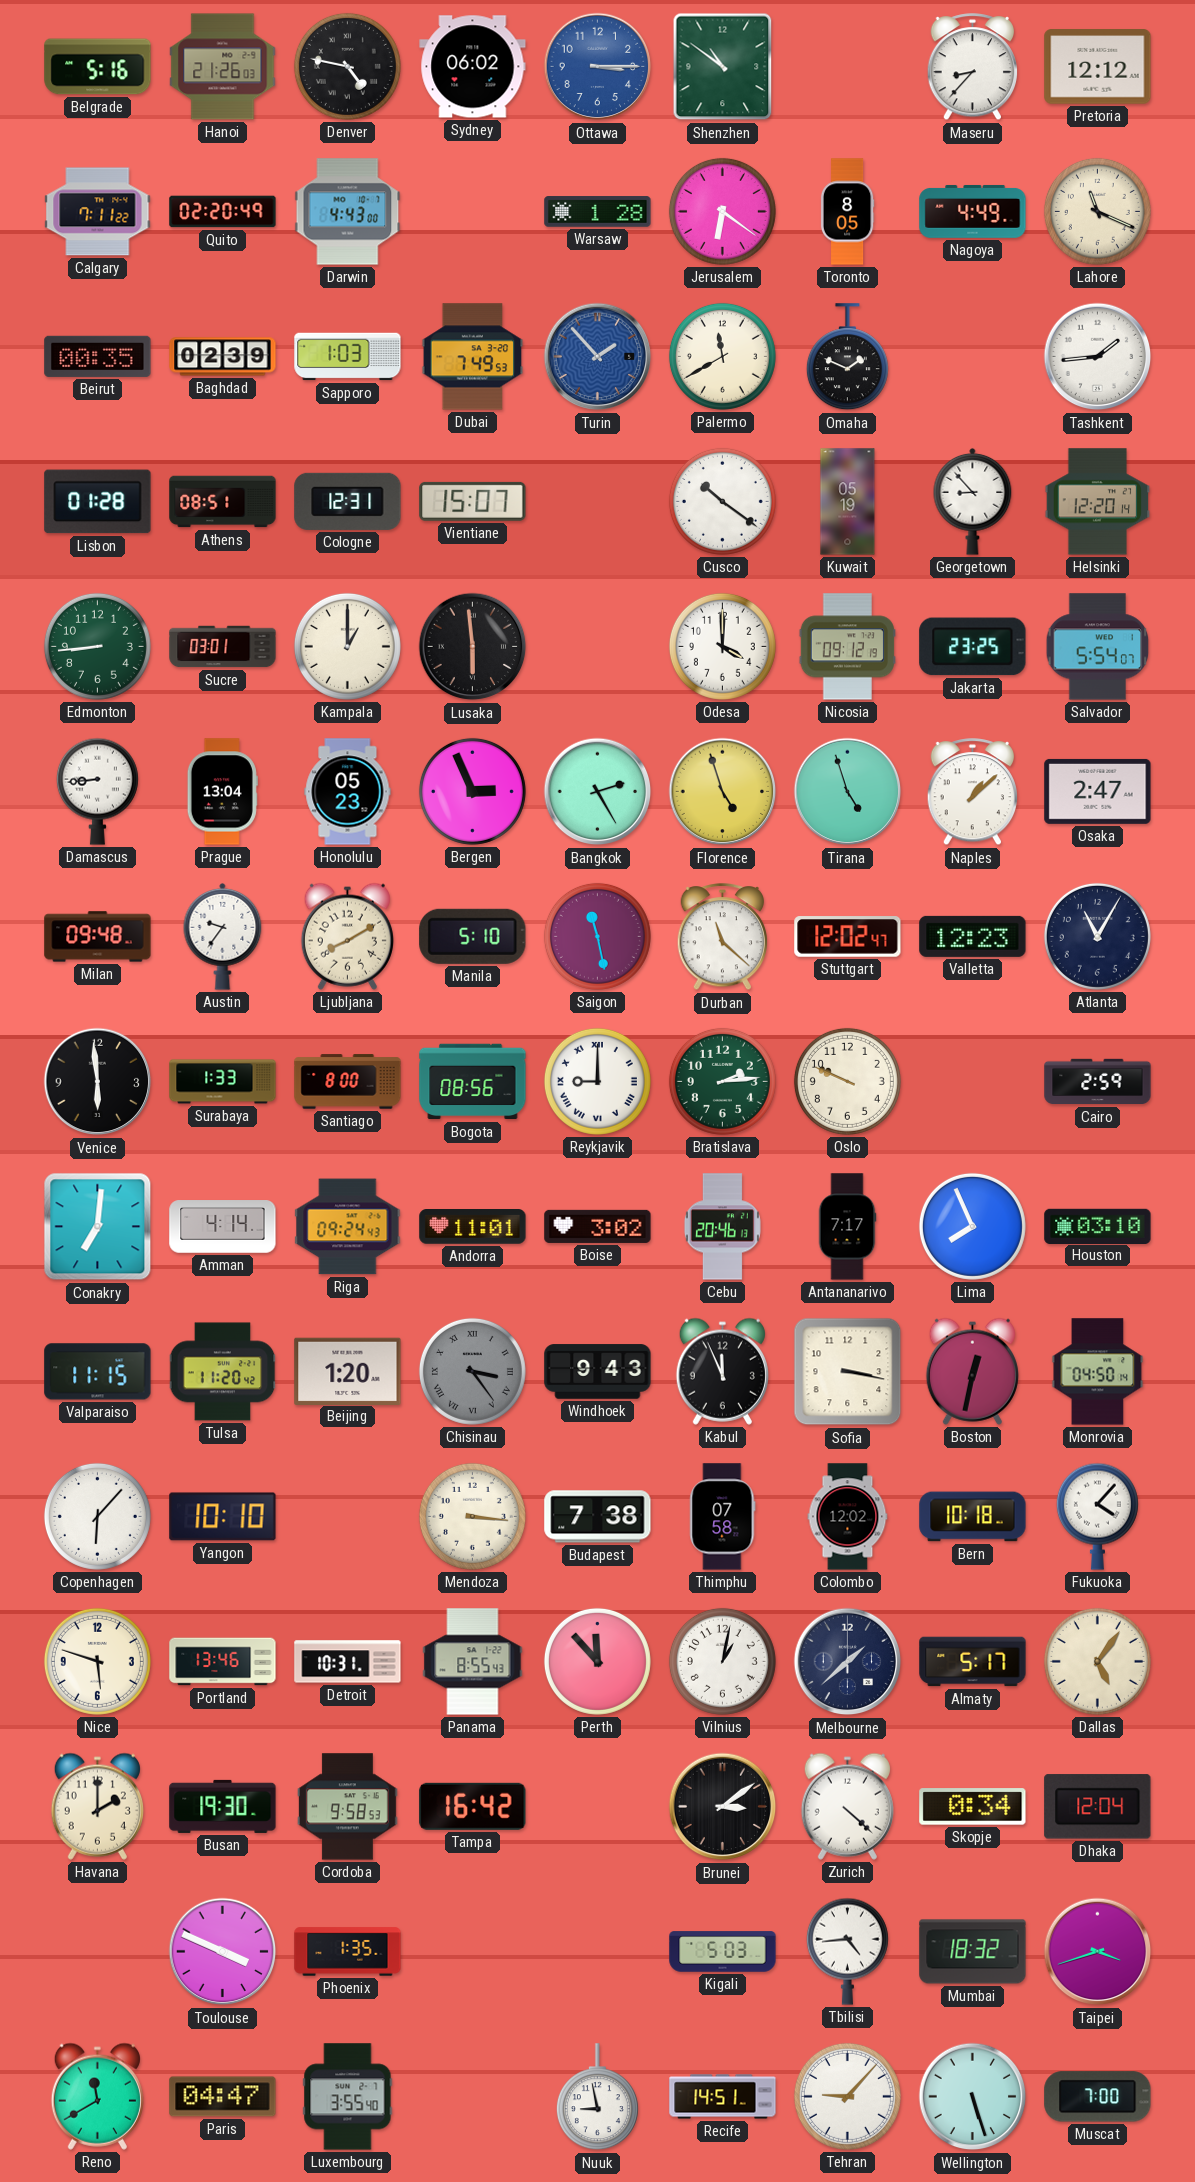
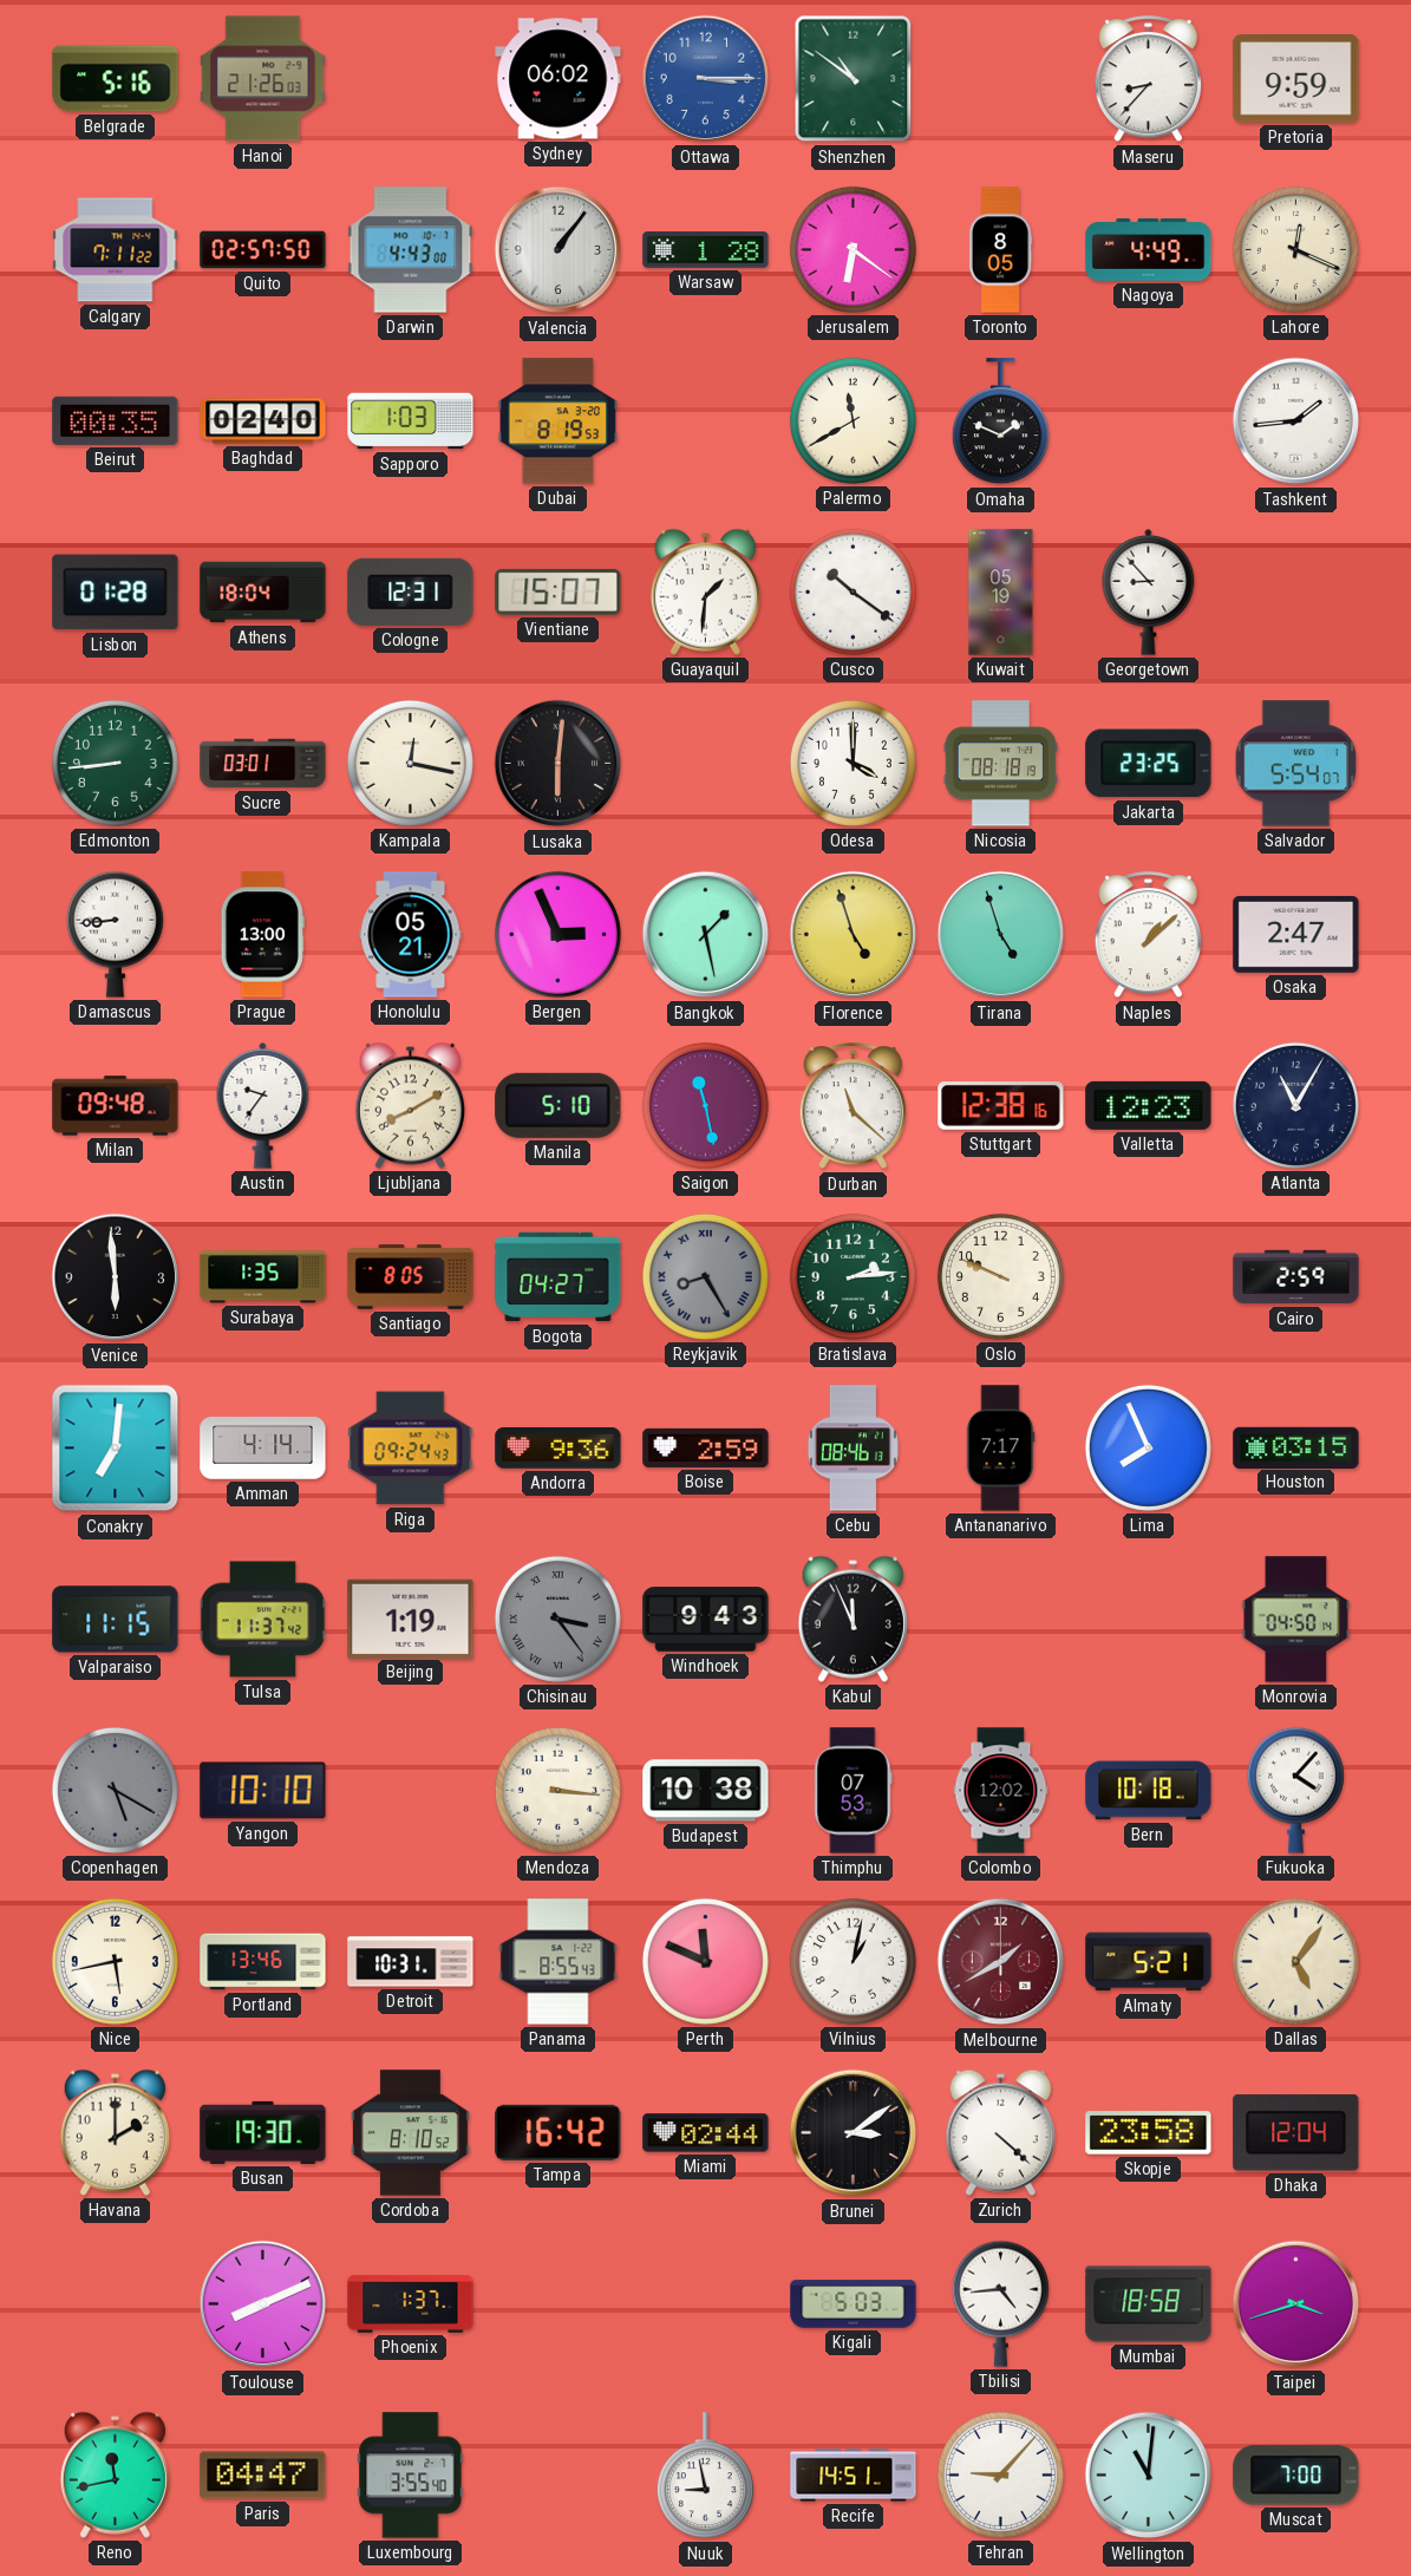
Denver: 4:47 -> none
Pretoria: 12:12 -> 9:59
Quito: 02:20 -> 02:57
Valencia: none -> 1:06
Lahore: 11:19 -> 12:19
Baghdad: 02:39 -> 02:40
Dubai: 7:49 -> 8:19
Turin: 1:53 -> none
Athens: 08:51 -> 18:04
Guayaquil: none -> 1:31
Helsinki: 12:20 -> none
Kampala: 1:00 -> 12:17
Lusaka: 5:59 -> 6:01
Nicosia: 09:12 -> 08:18
Prague: 13:04 -> 13:00
Honolulu: 05:23 -> 05:21
Bangkok: 2:25 -> 1:28
Stuttgart: 12:02 -> 12:38
Surabaya: 1:33 -> 1:35
Santiago: 8:00 -> 8:05
Bogota: 08:56 -> 04:27
Reykjavik: 9:00 -> 8:25
Reykjavik dial: white -> grey
Andorra: 11:01 -> 9:36
Boise: 3:02 -> 2:59
Cebu: 20:46 -> 08:46
Houston: 03:10 -> 03:15
Tulsa: 11:20 -> 11:37
Beijing: 1:20 -> 1:19
Sofia: 3:17 -> none
Boston: 12:32 -> none
Copenhagen: 6:07 -> 5:20
Copenhagen dial: white -> grey
Budapest: 7:38 -> 10:38
Thimphu: 07:58 -> 07:53
Nice: 5:48 -> 5:43
Perth: 11:53 -> 11:49
Melbourne: 1:38 -> 1:40
Melbourne dial: navy -> burgundy
Almaty: 5:17 -> 5:21
Cordoba: 9:58 -> 8:10
Miami: none -> 02:44
Skopje: 0:34 -> 23:58
Toulouse: 3:49 -> 8:11
Phoenix: 1:35 -> 1:37
Mumbai: 18:32 -> 18:58
Reno: 11:40 -> 11:43
Wellington: 5:27 -> 11:01
